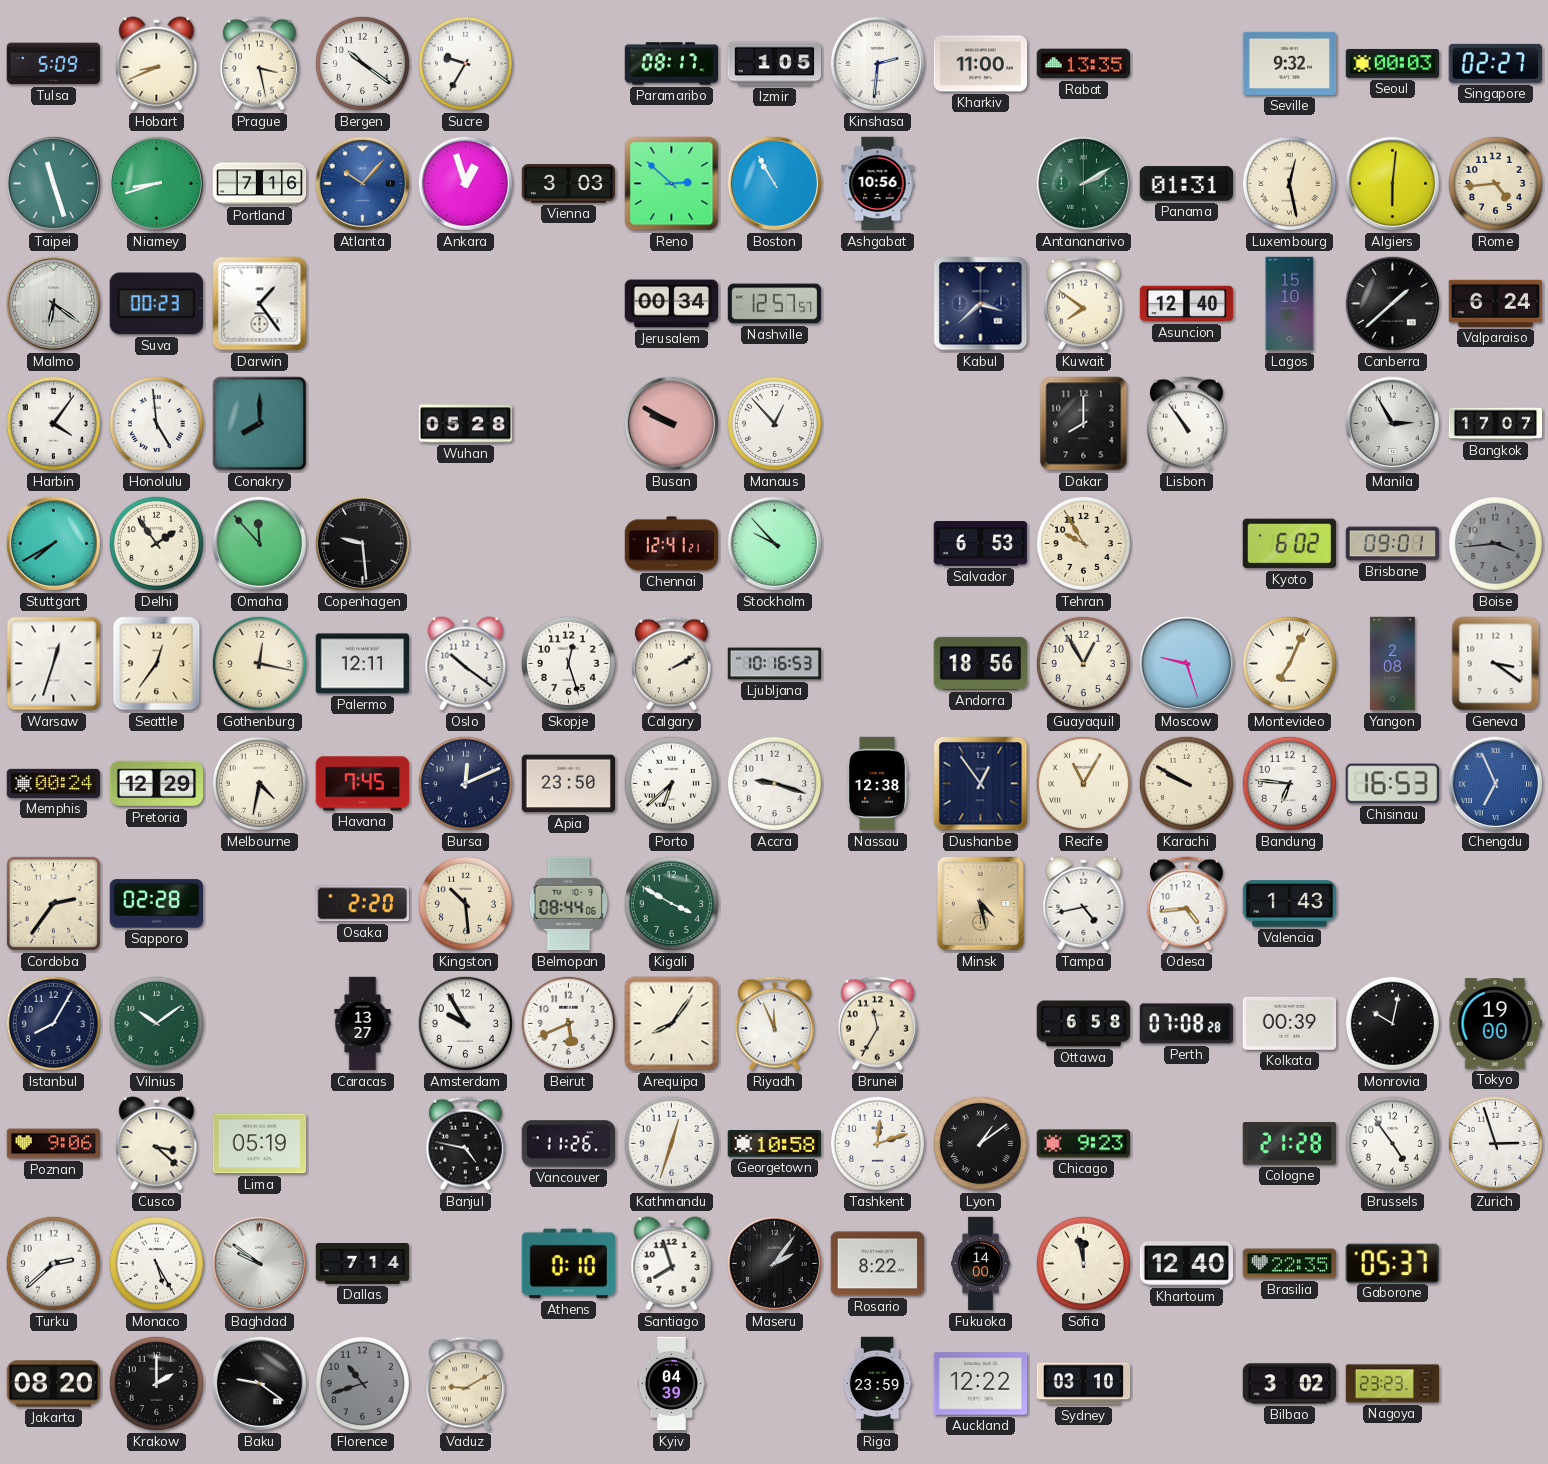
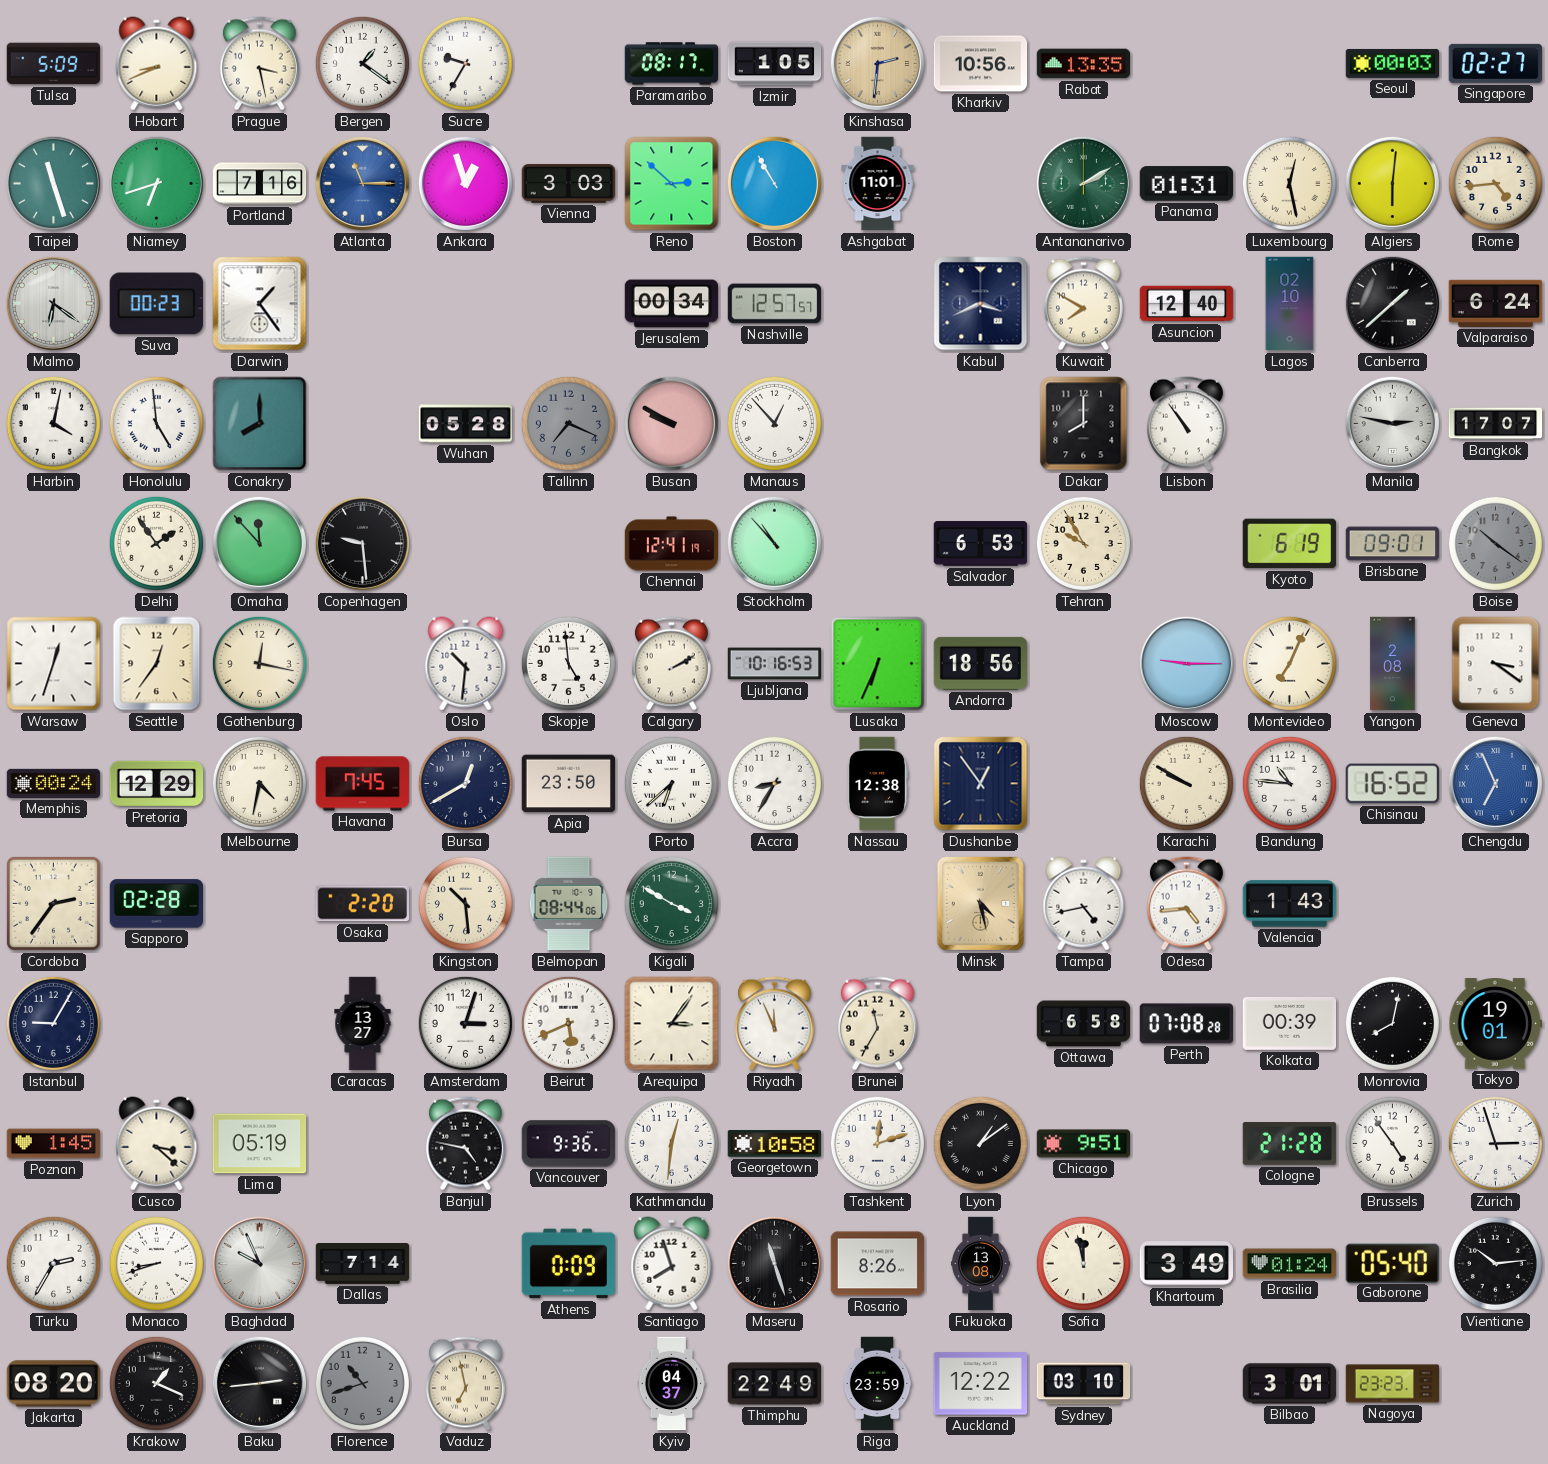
Bergen: 10:21 -> 1:21
Kinshasa dial: white -> champagne
Kharkiv: 11:00 -> 10:56
Seville: 9:32 -> none
Niamey: 8:42 -> 6:42
Atlanta: 10:07 -> 11:15
Ashgabat: 10:56 -> 11:01
Kabul: 3:38 -> 3:41
Kuwait: 7:51 -> 7:50
Lagos: 15:10 -> 02:10
Harbin: 4:06 -> 4:02
Tallinn: none -> 7:19
Manila: 2:55 -> 2:47
Stuttgart: 7:40 -> none
Chennai: 12:41:21 -> 12:41:19
Stockholm: 9:53 -> 10:53
Kyoto: 6:02 -> 6:19
Boise: 3:44 -> 10:21
Palermo: 12:11 -> none
Oslo: 10:21 -> 10:31
Skopje: 12:27 -> 4:59
Lusaka: none -> 6:34
Guayaquil: 12:55 -> none
Moscow: 9:27 -> 9:15
Bursa: 12:11 -> 12:40
Accra: 9:18 -> 8:35
Recife: 11:05 -> none
Bandung: 6:46 -> 10:46
Chisinau: 16:53 -> 16:52
Istanbul: 8:05 -> 9:05
Vilnius: 10:09 -> none
Amsterdam: 9:55 -> 3:03
Arequipa: 8:06 -> 3:06
Monrovia: 10:02 -> 8:02
Tokyo: 19:00 -> 19:01
Poznan: 9:06 -> 1:45
Vancouver: 11:26 -> 9:36
Kathmandu: 12:33 -> 12:31
Chicago: 9:23 -> 9:51
Turku: 2:38 -> 2:35
Monaco: 5:25 -> 8:42
Baghdad: 9:51 -> 9:56
Athens: 0:10 -> 0:09
Maseru: 2:06 -> 11:27
Rosario: 8:22 -> 8:26
Fukuoka: 14:00 -> 13:08
Khartoum: 12:40 -> 3:49
Brasilia: 22:35 -> 01:24
Gaborone: 05:37 -> 05:40
Vientiane: none -> 10:14
Krakow: 2:00 -> 1:19
Baku: 9:21 -> 2:44
Vaduz: 9:10 -> 6:58
Kyiv: 04:39 -> 04:37
Thimphu: none -> 22:49
Bilbao: 3:02 -> 3:01
